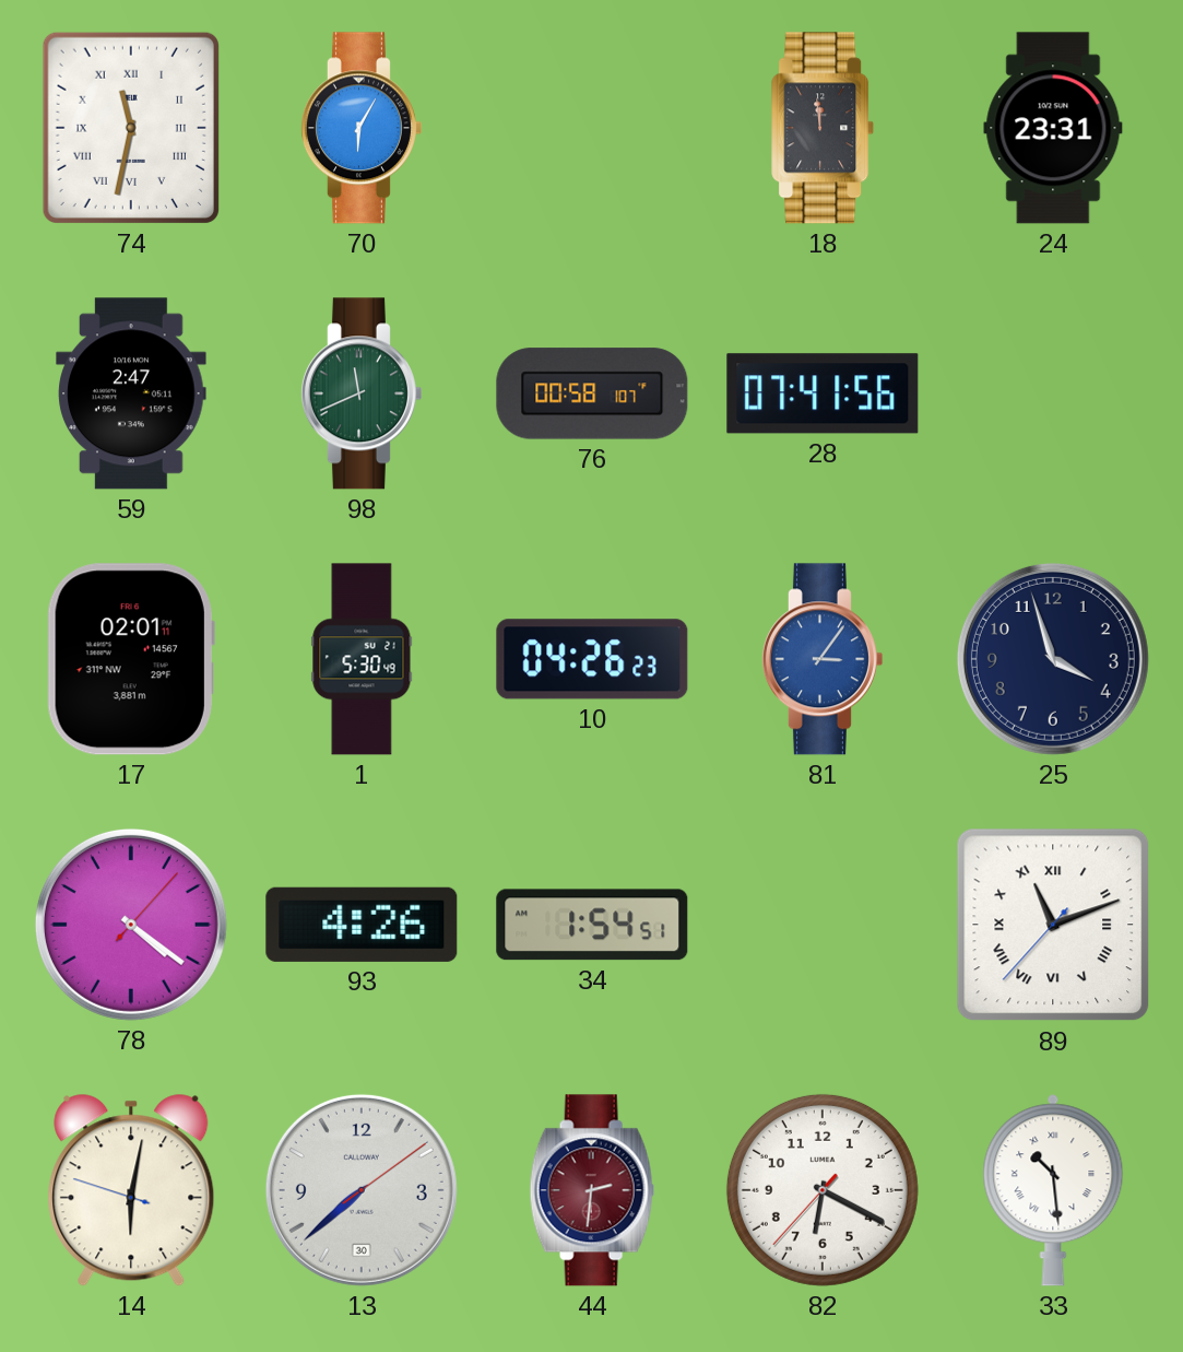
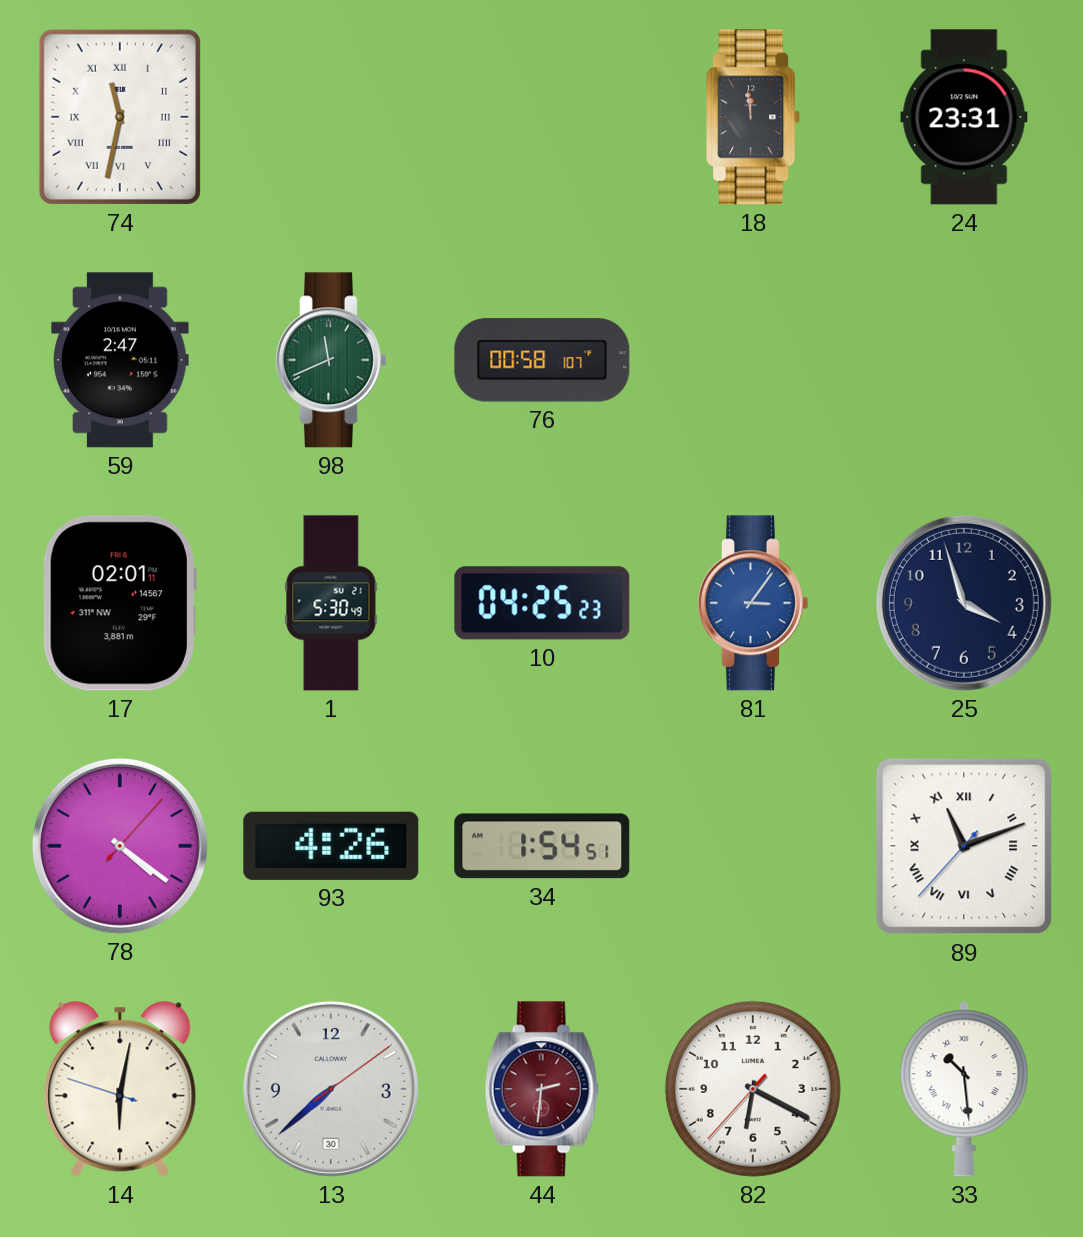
70: 6:05 -> none
28: 07:41 -> none
10: 04:26 -> 04:25
